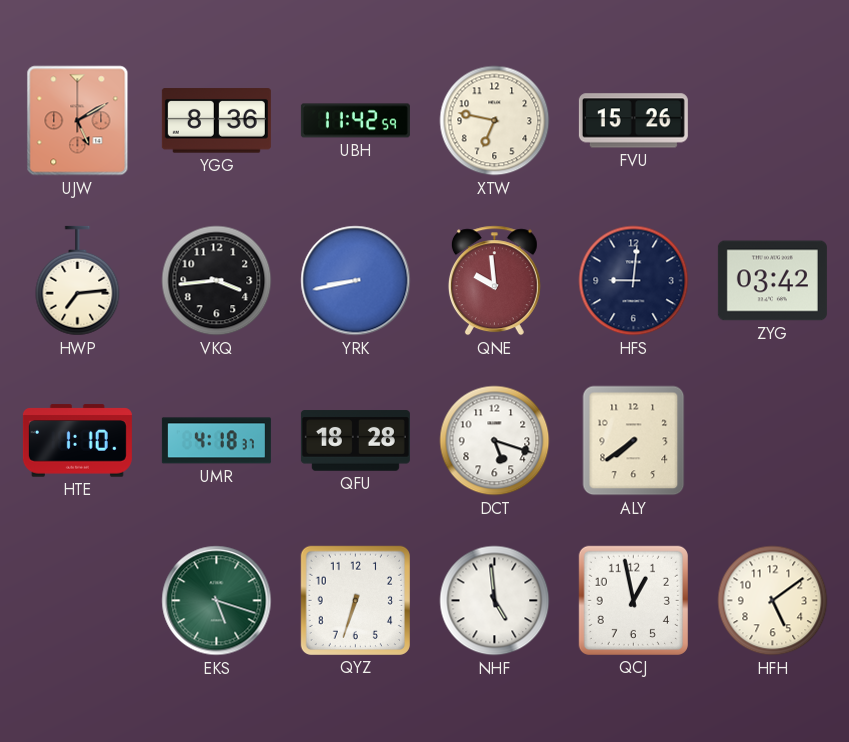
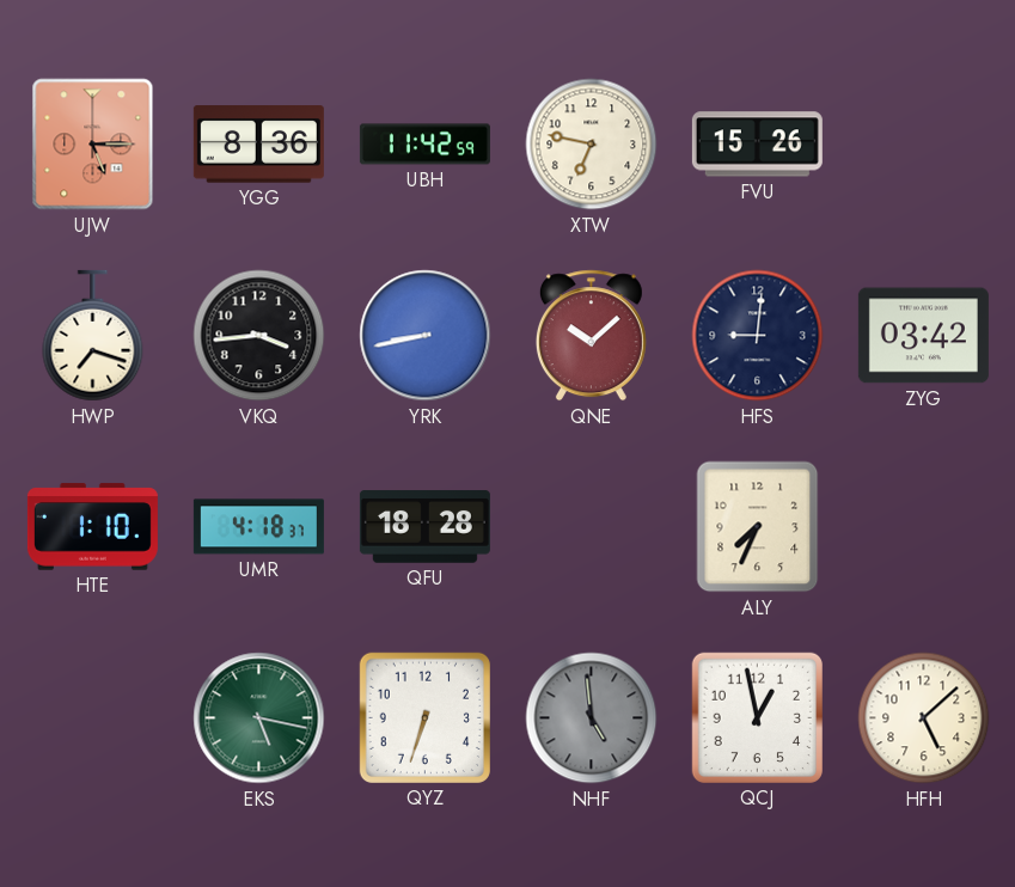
UJW: 5:10 -> 5:15
HWP: 7:14 -> 7:18
QNE: 9:59 -> 10:08
DCT: 5:18 -> none
ALY: 7:39 -> 7:34
EKS: 5:18 -> 5:17
NHF dial: white -> grey
HFH: 5:09 -> 5:08
